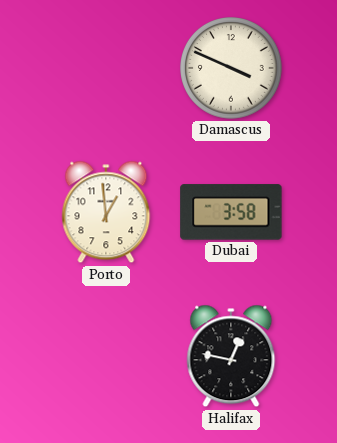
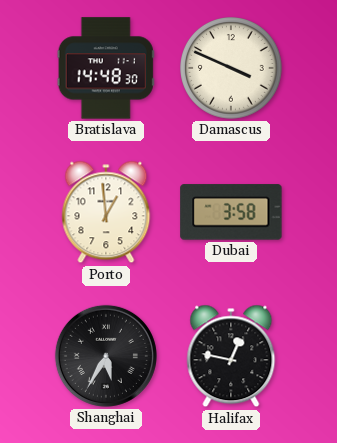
Bratislava: none -> 14:48
Shanghai: none -> 5:35
